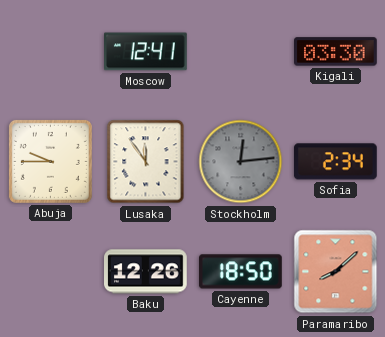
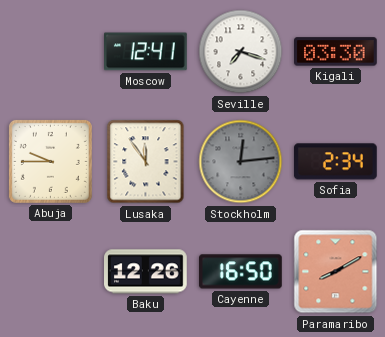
Seville: none -> 7:18
Cayenne: 18:50 -> 16:50
Paramaribo: 8:08 -> 8:10
